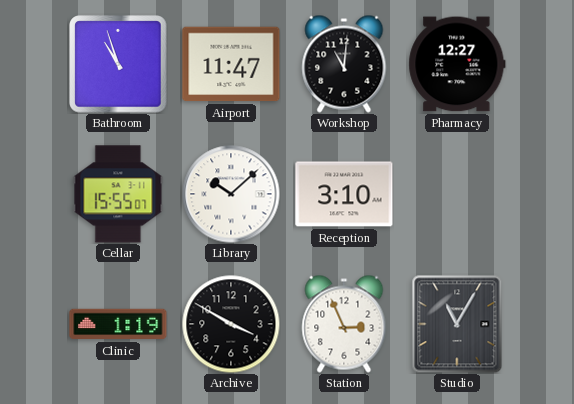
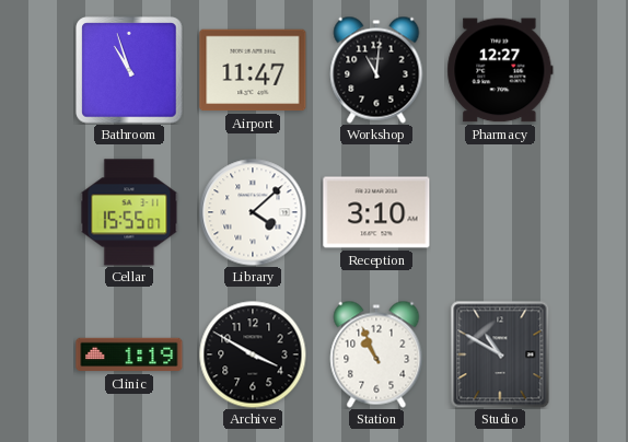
Library: 10:08 -> 4:08
Station: 2:56 -> 10:56
Studio: 11:05 -> 10:50
